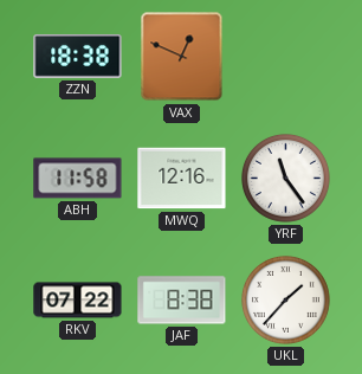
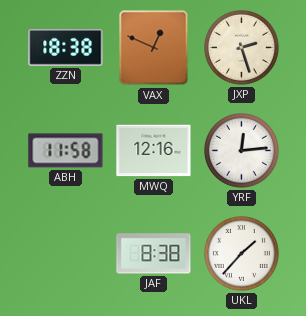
JXP: none -> 2:27
YRF: 11:24 -> 12:14
RKV: 07:22 -> none
